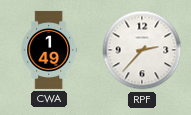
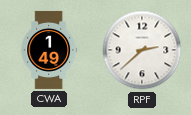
RPF: 2:37 -> 2:38
